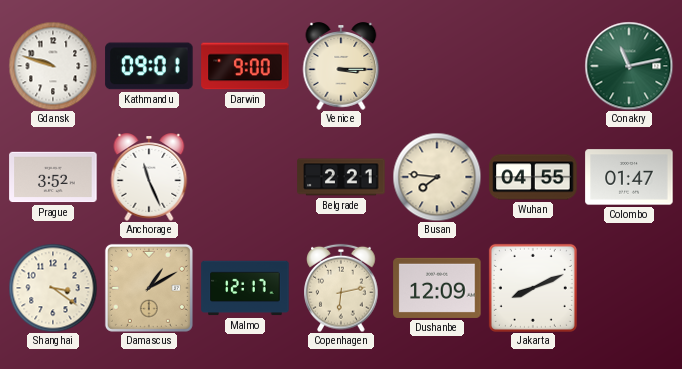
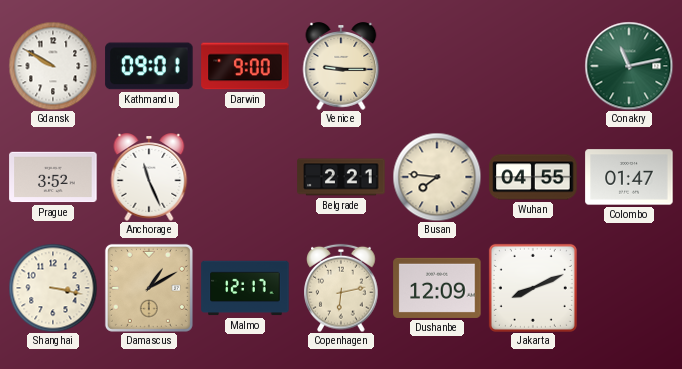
Gdansk: 9:48 -> 9:50
Venice: 3:15 -> 9:15
Shanghai: 3:21 -> 3:17
